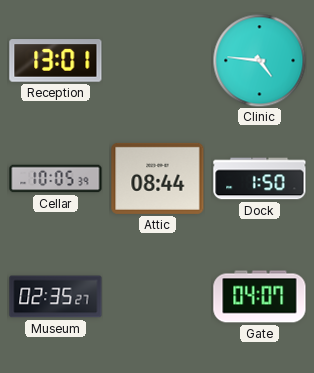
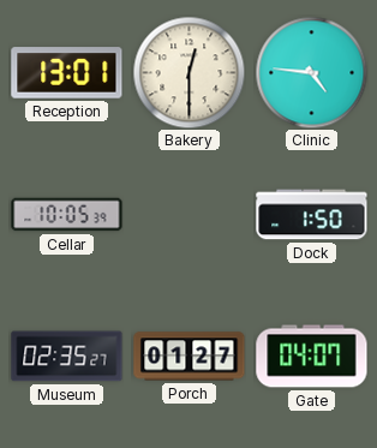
Bakery: none -> 12:30
Attic: 08:44 -> none
Porch: none -> 01:27
